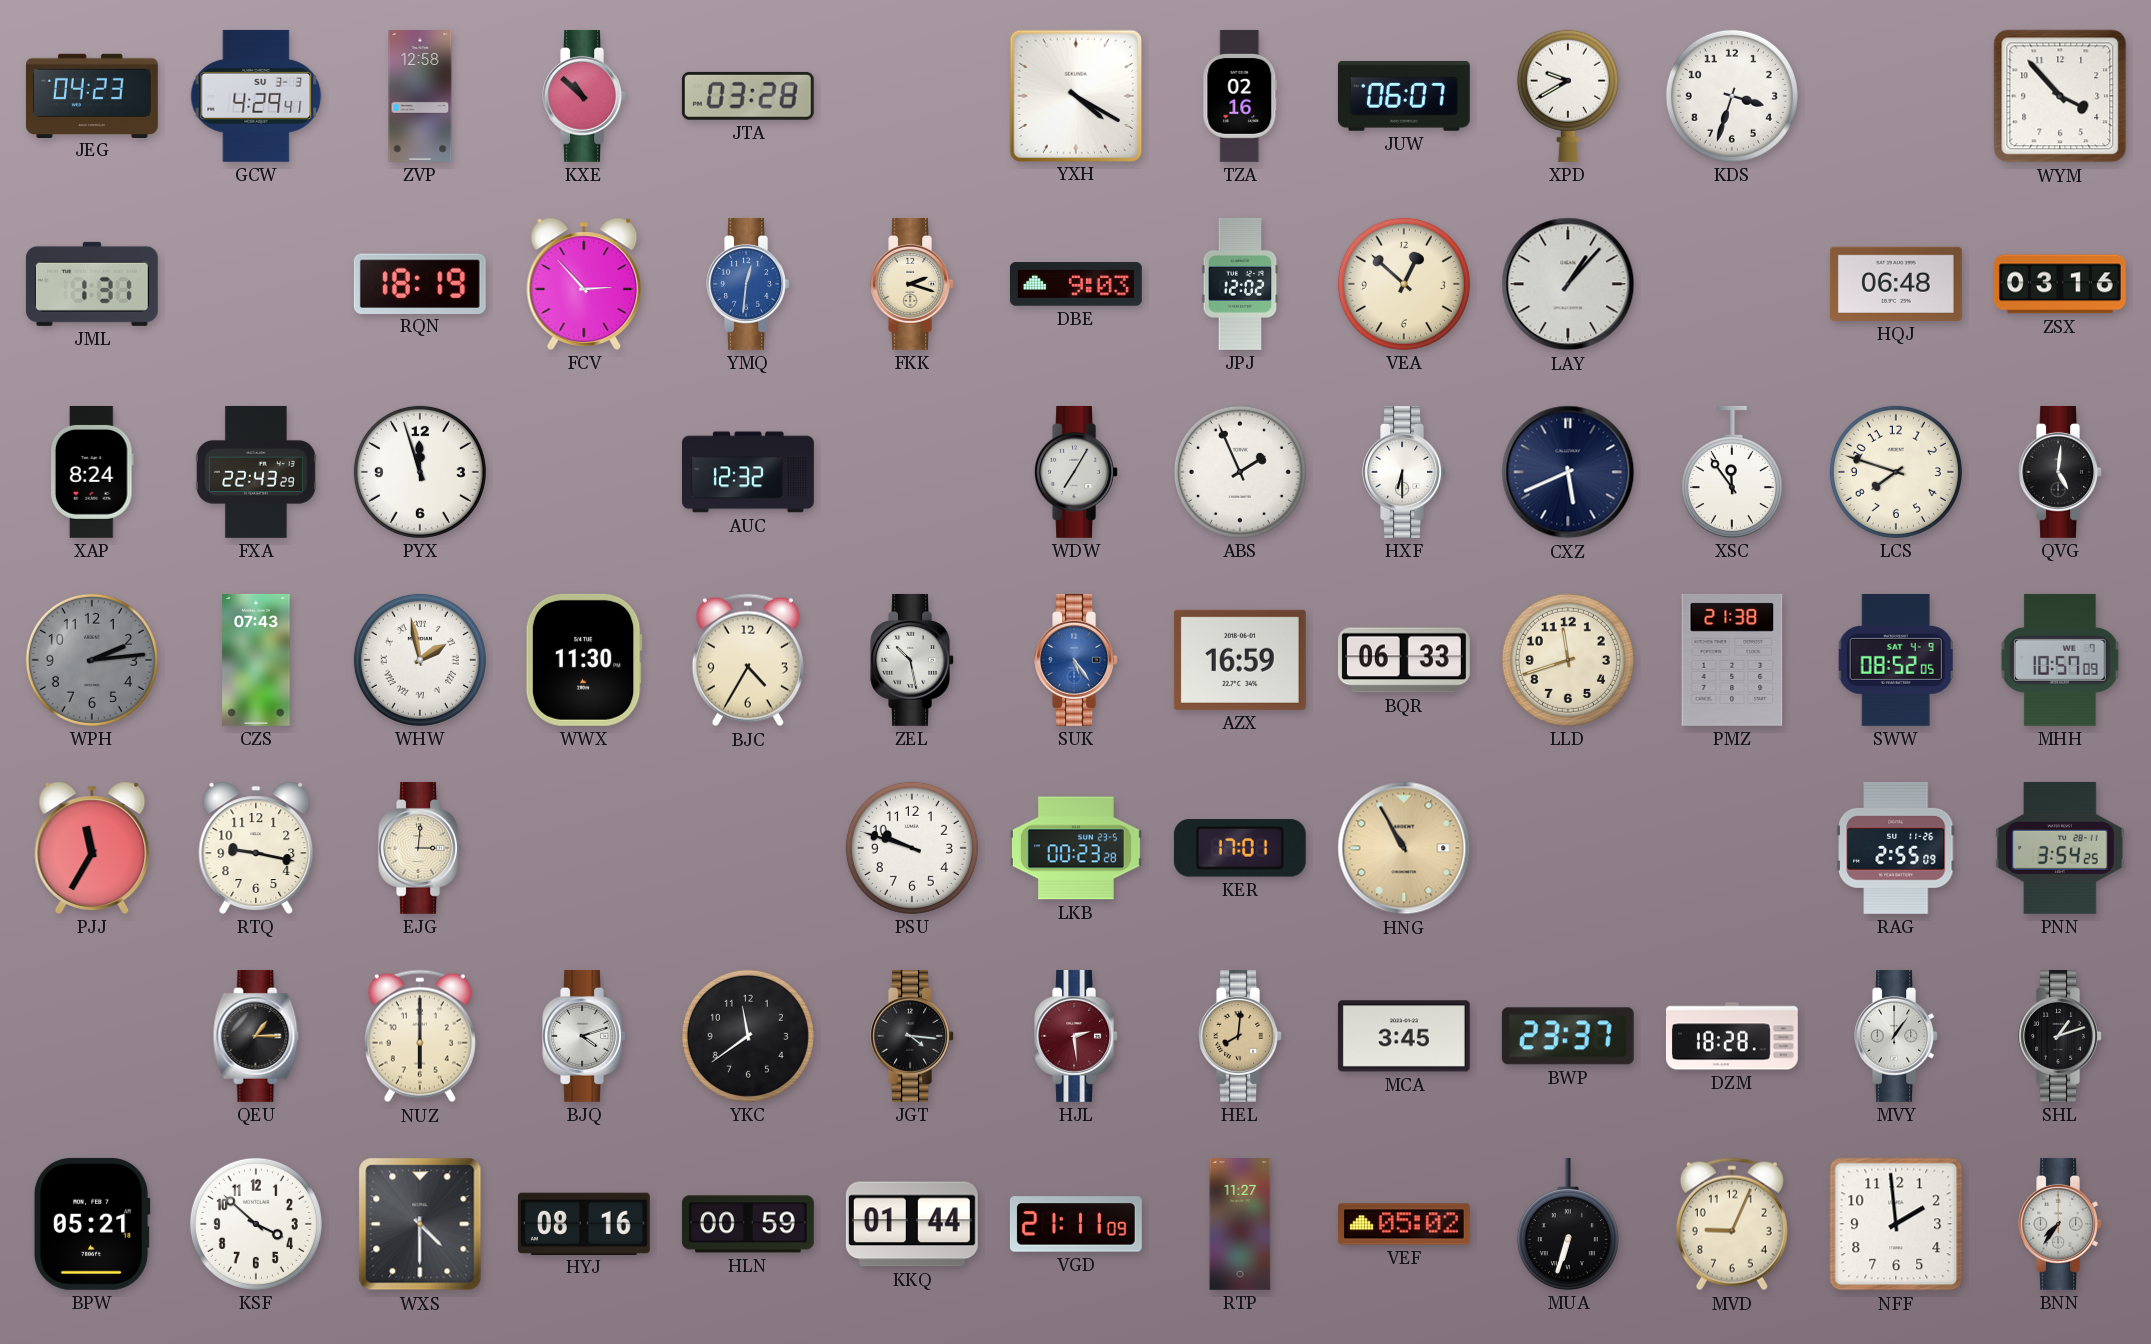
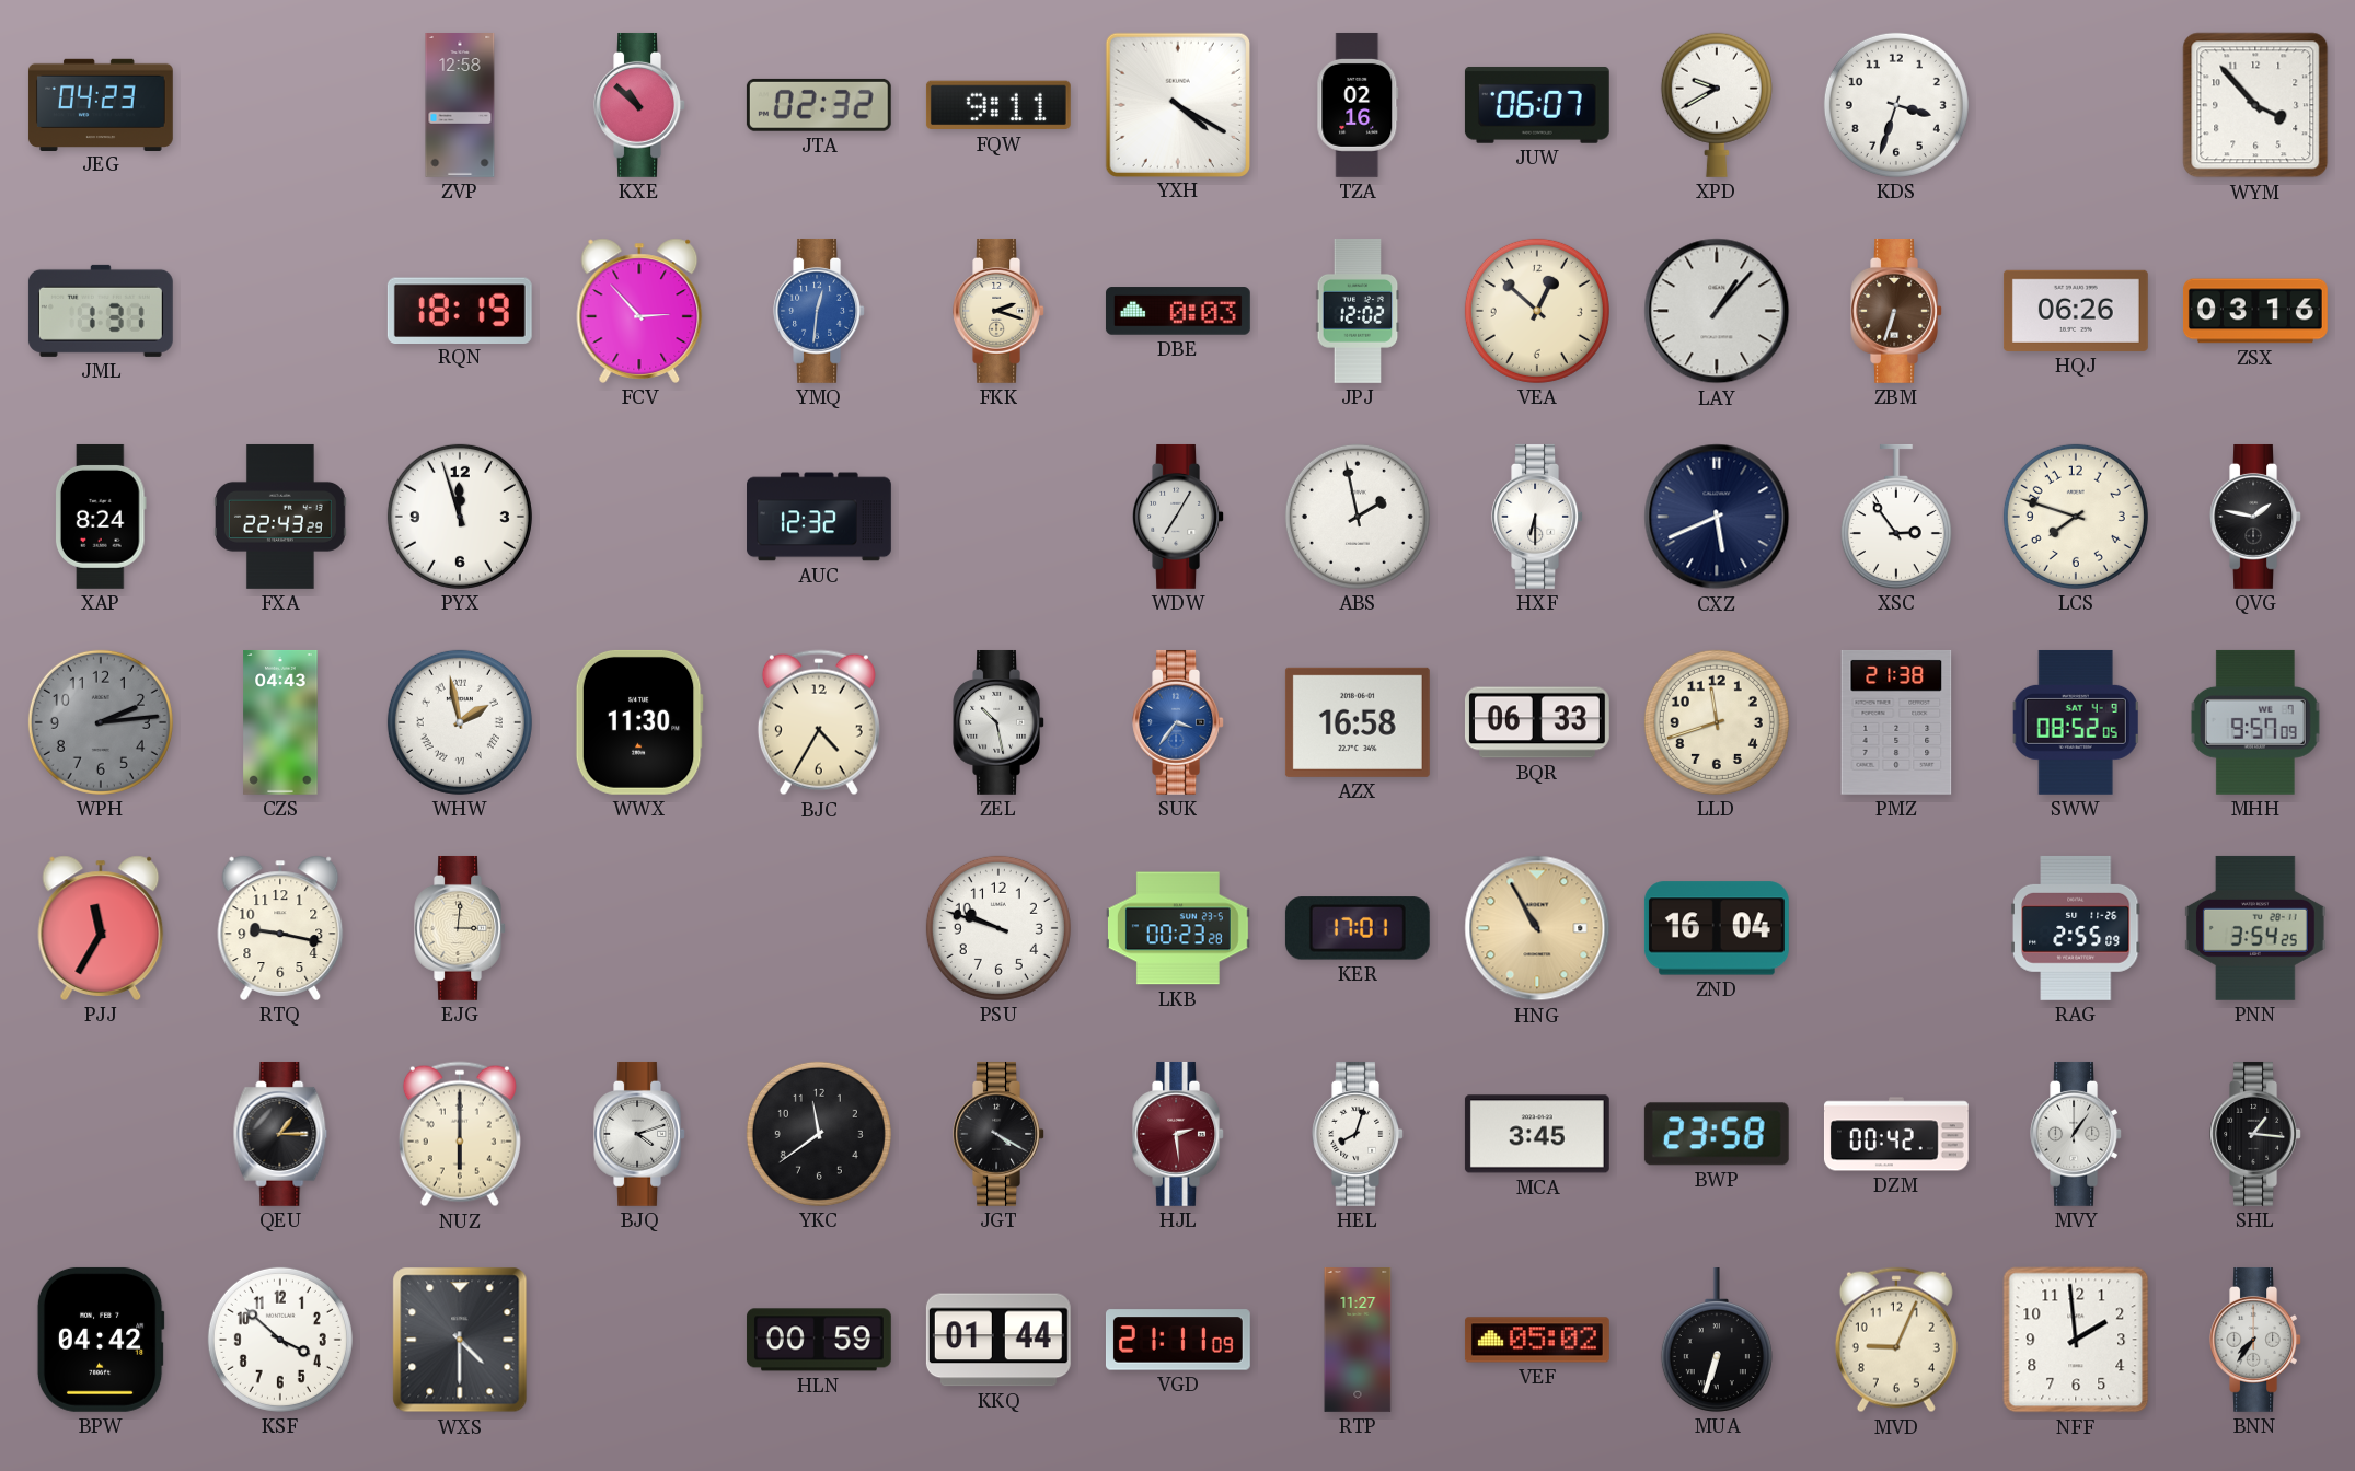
GCW: 4:29 -> none
JTA: 03:28 -> 02:32
FQW: none -> 9:11
DBE: 9:03 -> 0:03
ZBM: none -> 6:33
HQJ: 06:48 -> 06:26
ABS: 1:56 -> 1:58
XSC: 11:54 -> 2:54
QVG: 5:01 -> 1:47
CZS: 07:43 -> 04:43
SUK: 5:24 -> 3:36
AZX: 16:59 -> 16:58
MHH: 10:57 -> 9:57
ZND: none -> 16:04
JGT: 4:16 -> 4:20
HEL: 8:01 -> 8:03
HEL dial: champagne -> white
BWP: 23:37 -> 23:58
DZM: 18:28 -> 00:42
SHL: 1:12 -> 1:16
BPW: 05:21 -> 04:42
HYJ: 08:16 -> none
